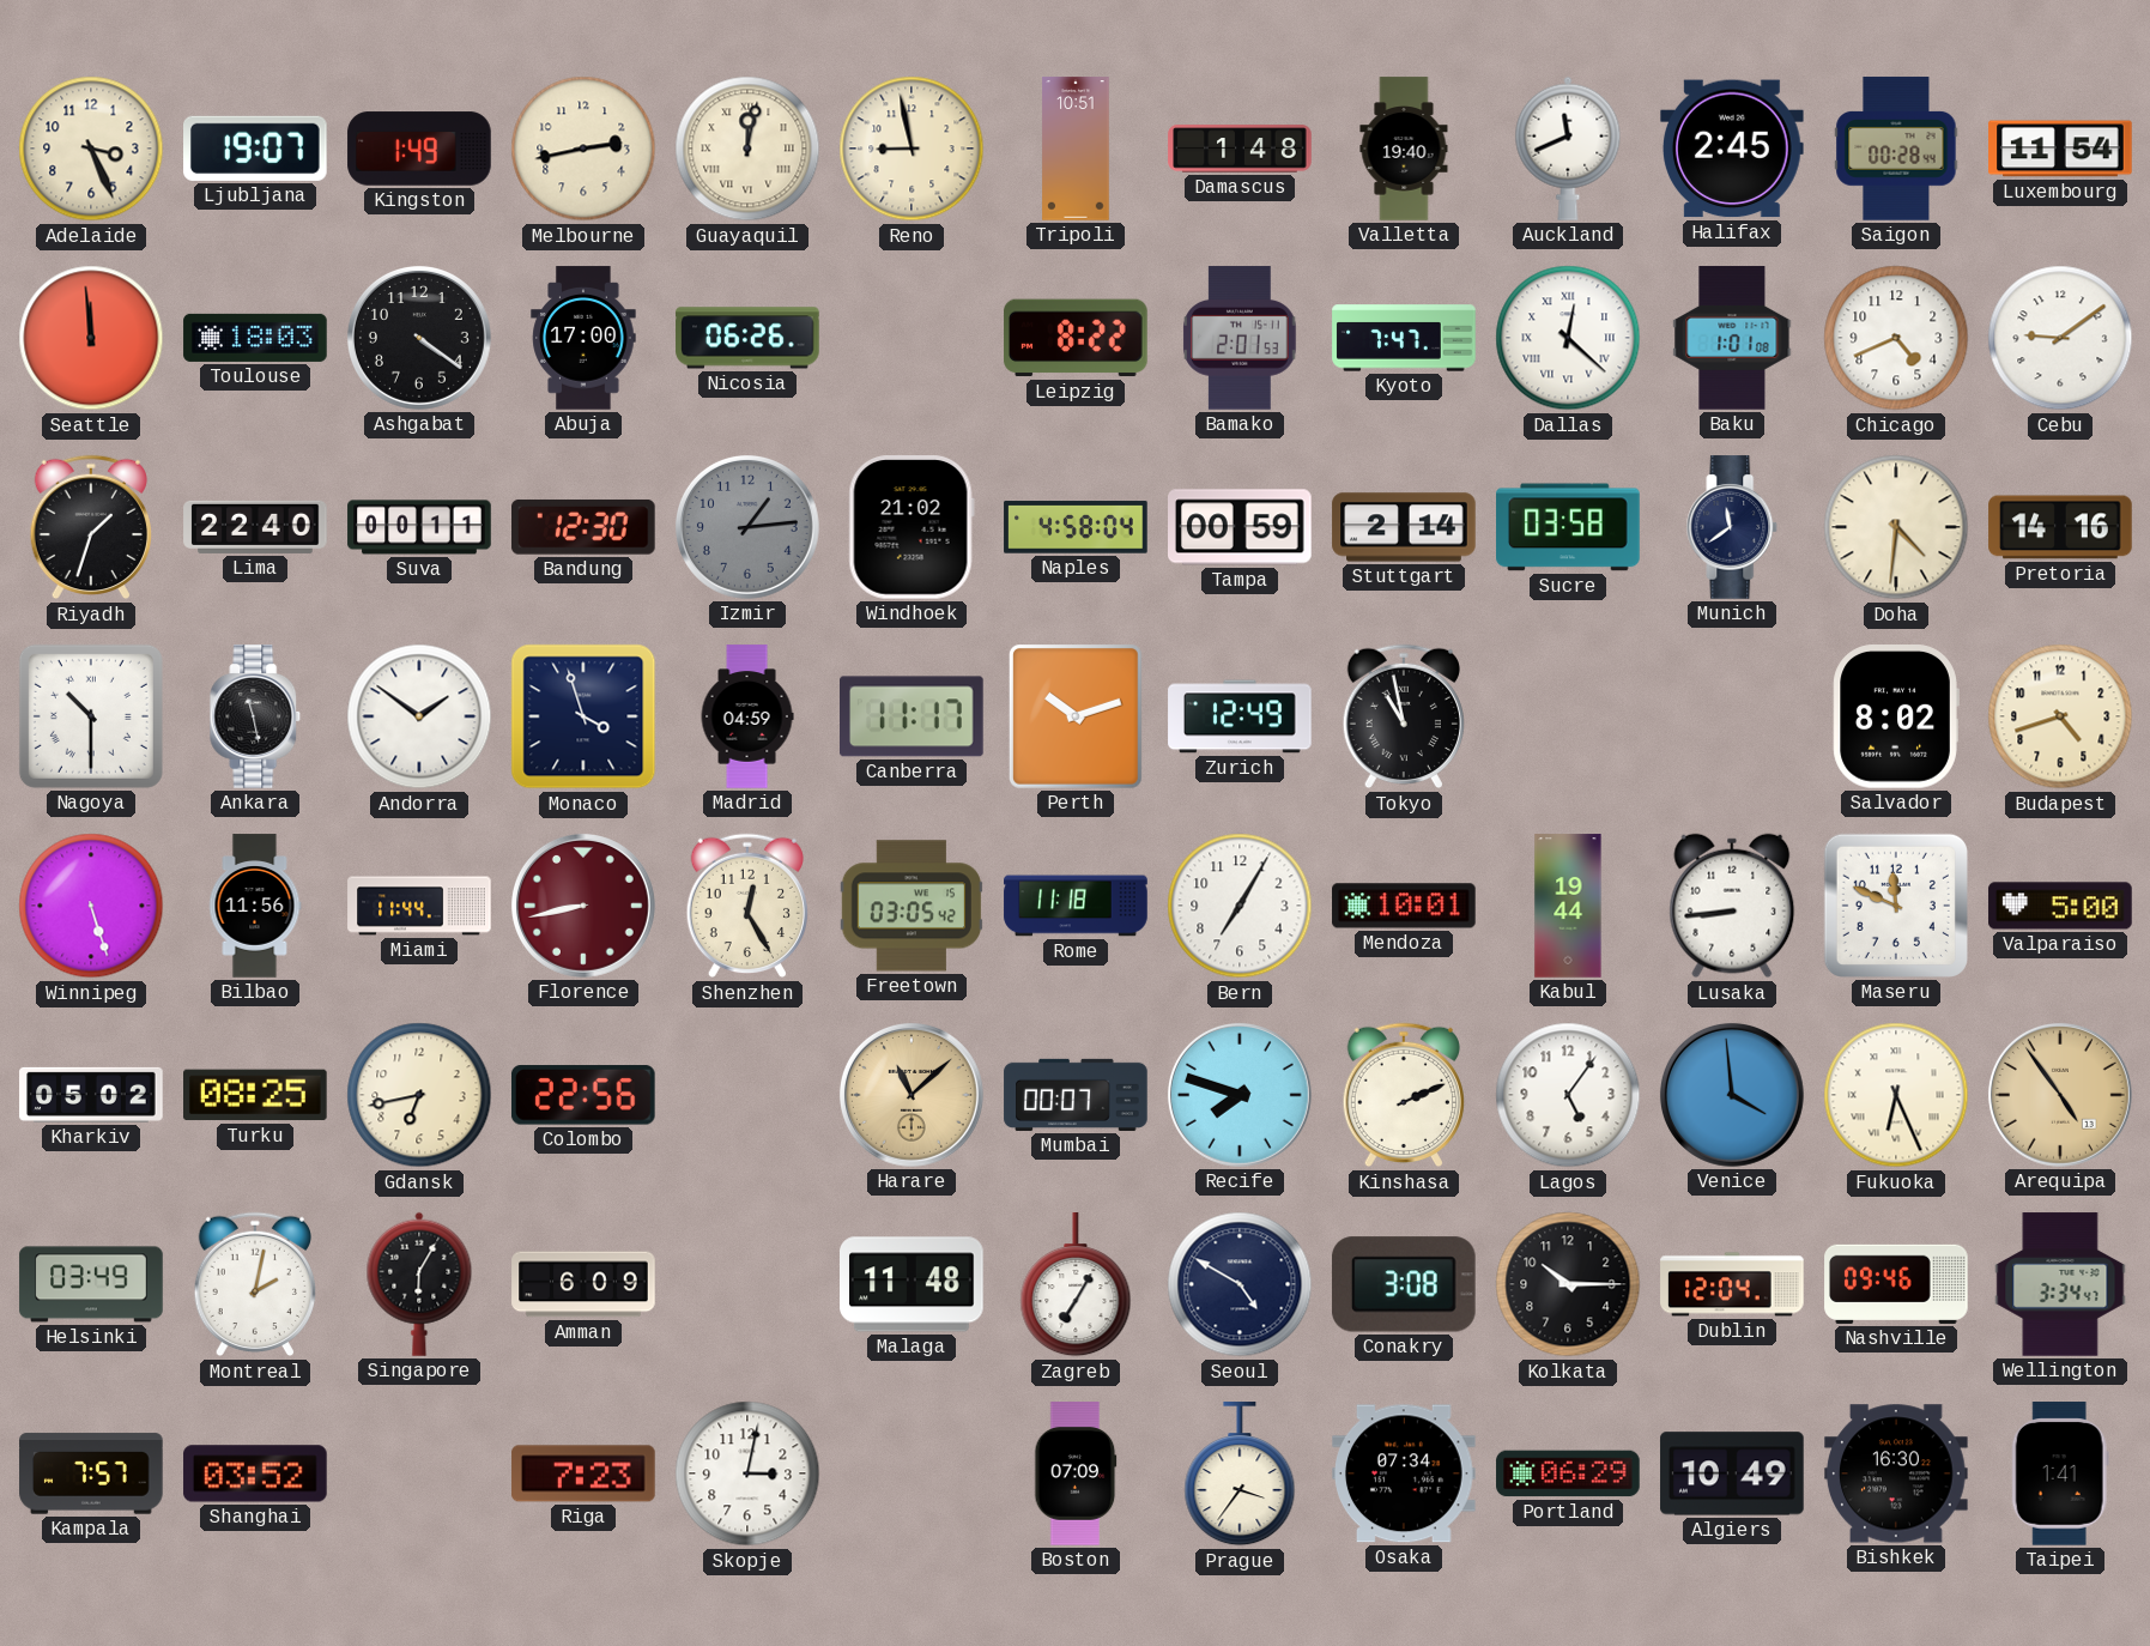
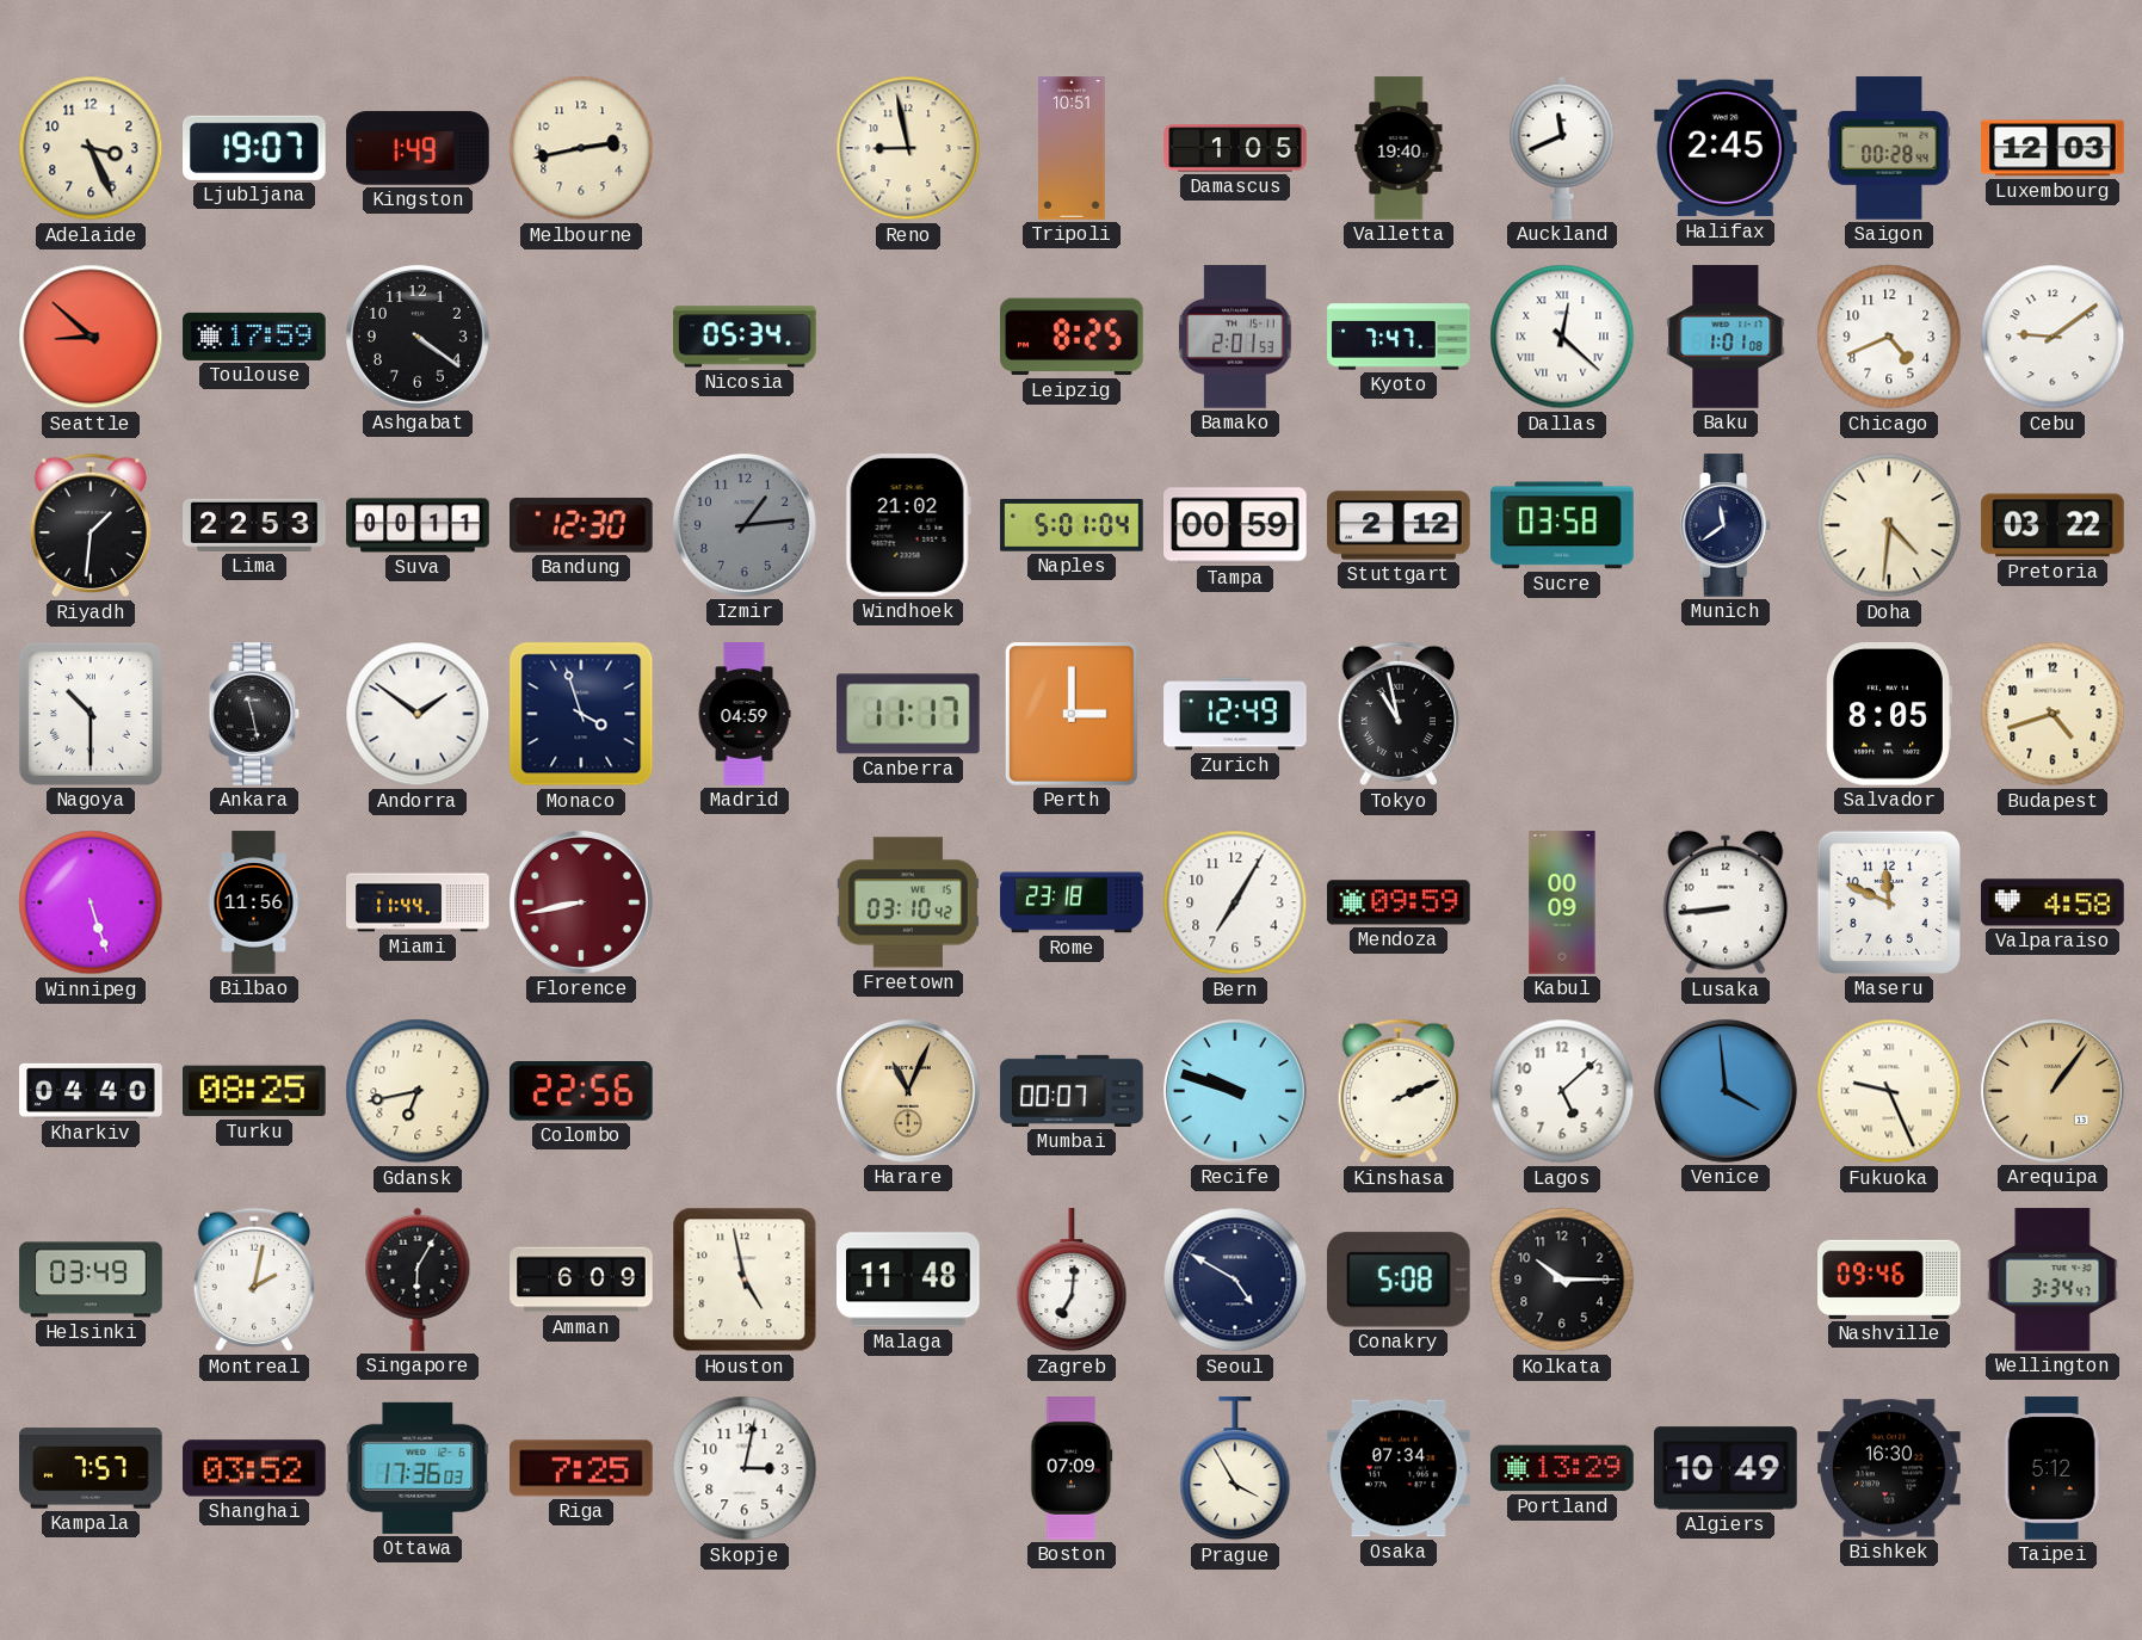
Guayaquil: 12:02 -> none
Damascus: 1:48 -> 1:05
Luxembourg: 11:54 -> 12:03
Seattle: 11:59 -> 8:52
Toulouse: 18:03 -> 17:59
Abuja: 17:00 -> none
Nicosia: 06:26 -> 05:34
Leipzig: 8:22 -> 8:25
Riyadh: 1:33 -> 1:31
Lima: 22:40 -> 22:53
Naples: 4:58 -> 5:01
Stuttgart: 2:14 -> 2:12
Pretoria: 14:16 -> 03:22
Perth: 10:12 -> 3:00
Salvador: 8:02 -> 8:05
Shenzhen: 12:25 -> none
Freetown: 03:05 -> 03:10
Rome: 11:18 -> 23:18
Mendoza: 10:01 -> 09:59
Kabul: 19:44 -> 00:09
Valparaiso: 5:00 -> 4:58
Kharkiv: 05:02 -> 04:40
Harare: 11:08 -> 11:04
Recife: 7:48 -> 9:48
Lagos: 5:06 -> 5:08
Fukuoka: 6:26 -> 9:26
Arequipa: 4:54 -> 1:06
Houston: none -> 4:58
Zagreb: 7:05 -> 7:01
Conakry: 3:08 -> 5:08
Dublin: 12:04 -> none
Ottawa: none -> 17:36
Riga: 7:23 -> 7:25
Prague: 3:36 -> 3:55
Portland: 06:29 -> 13:29
Taipei: 1:41 -> 5:12
